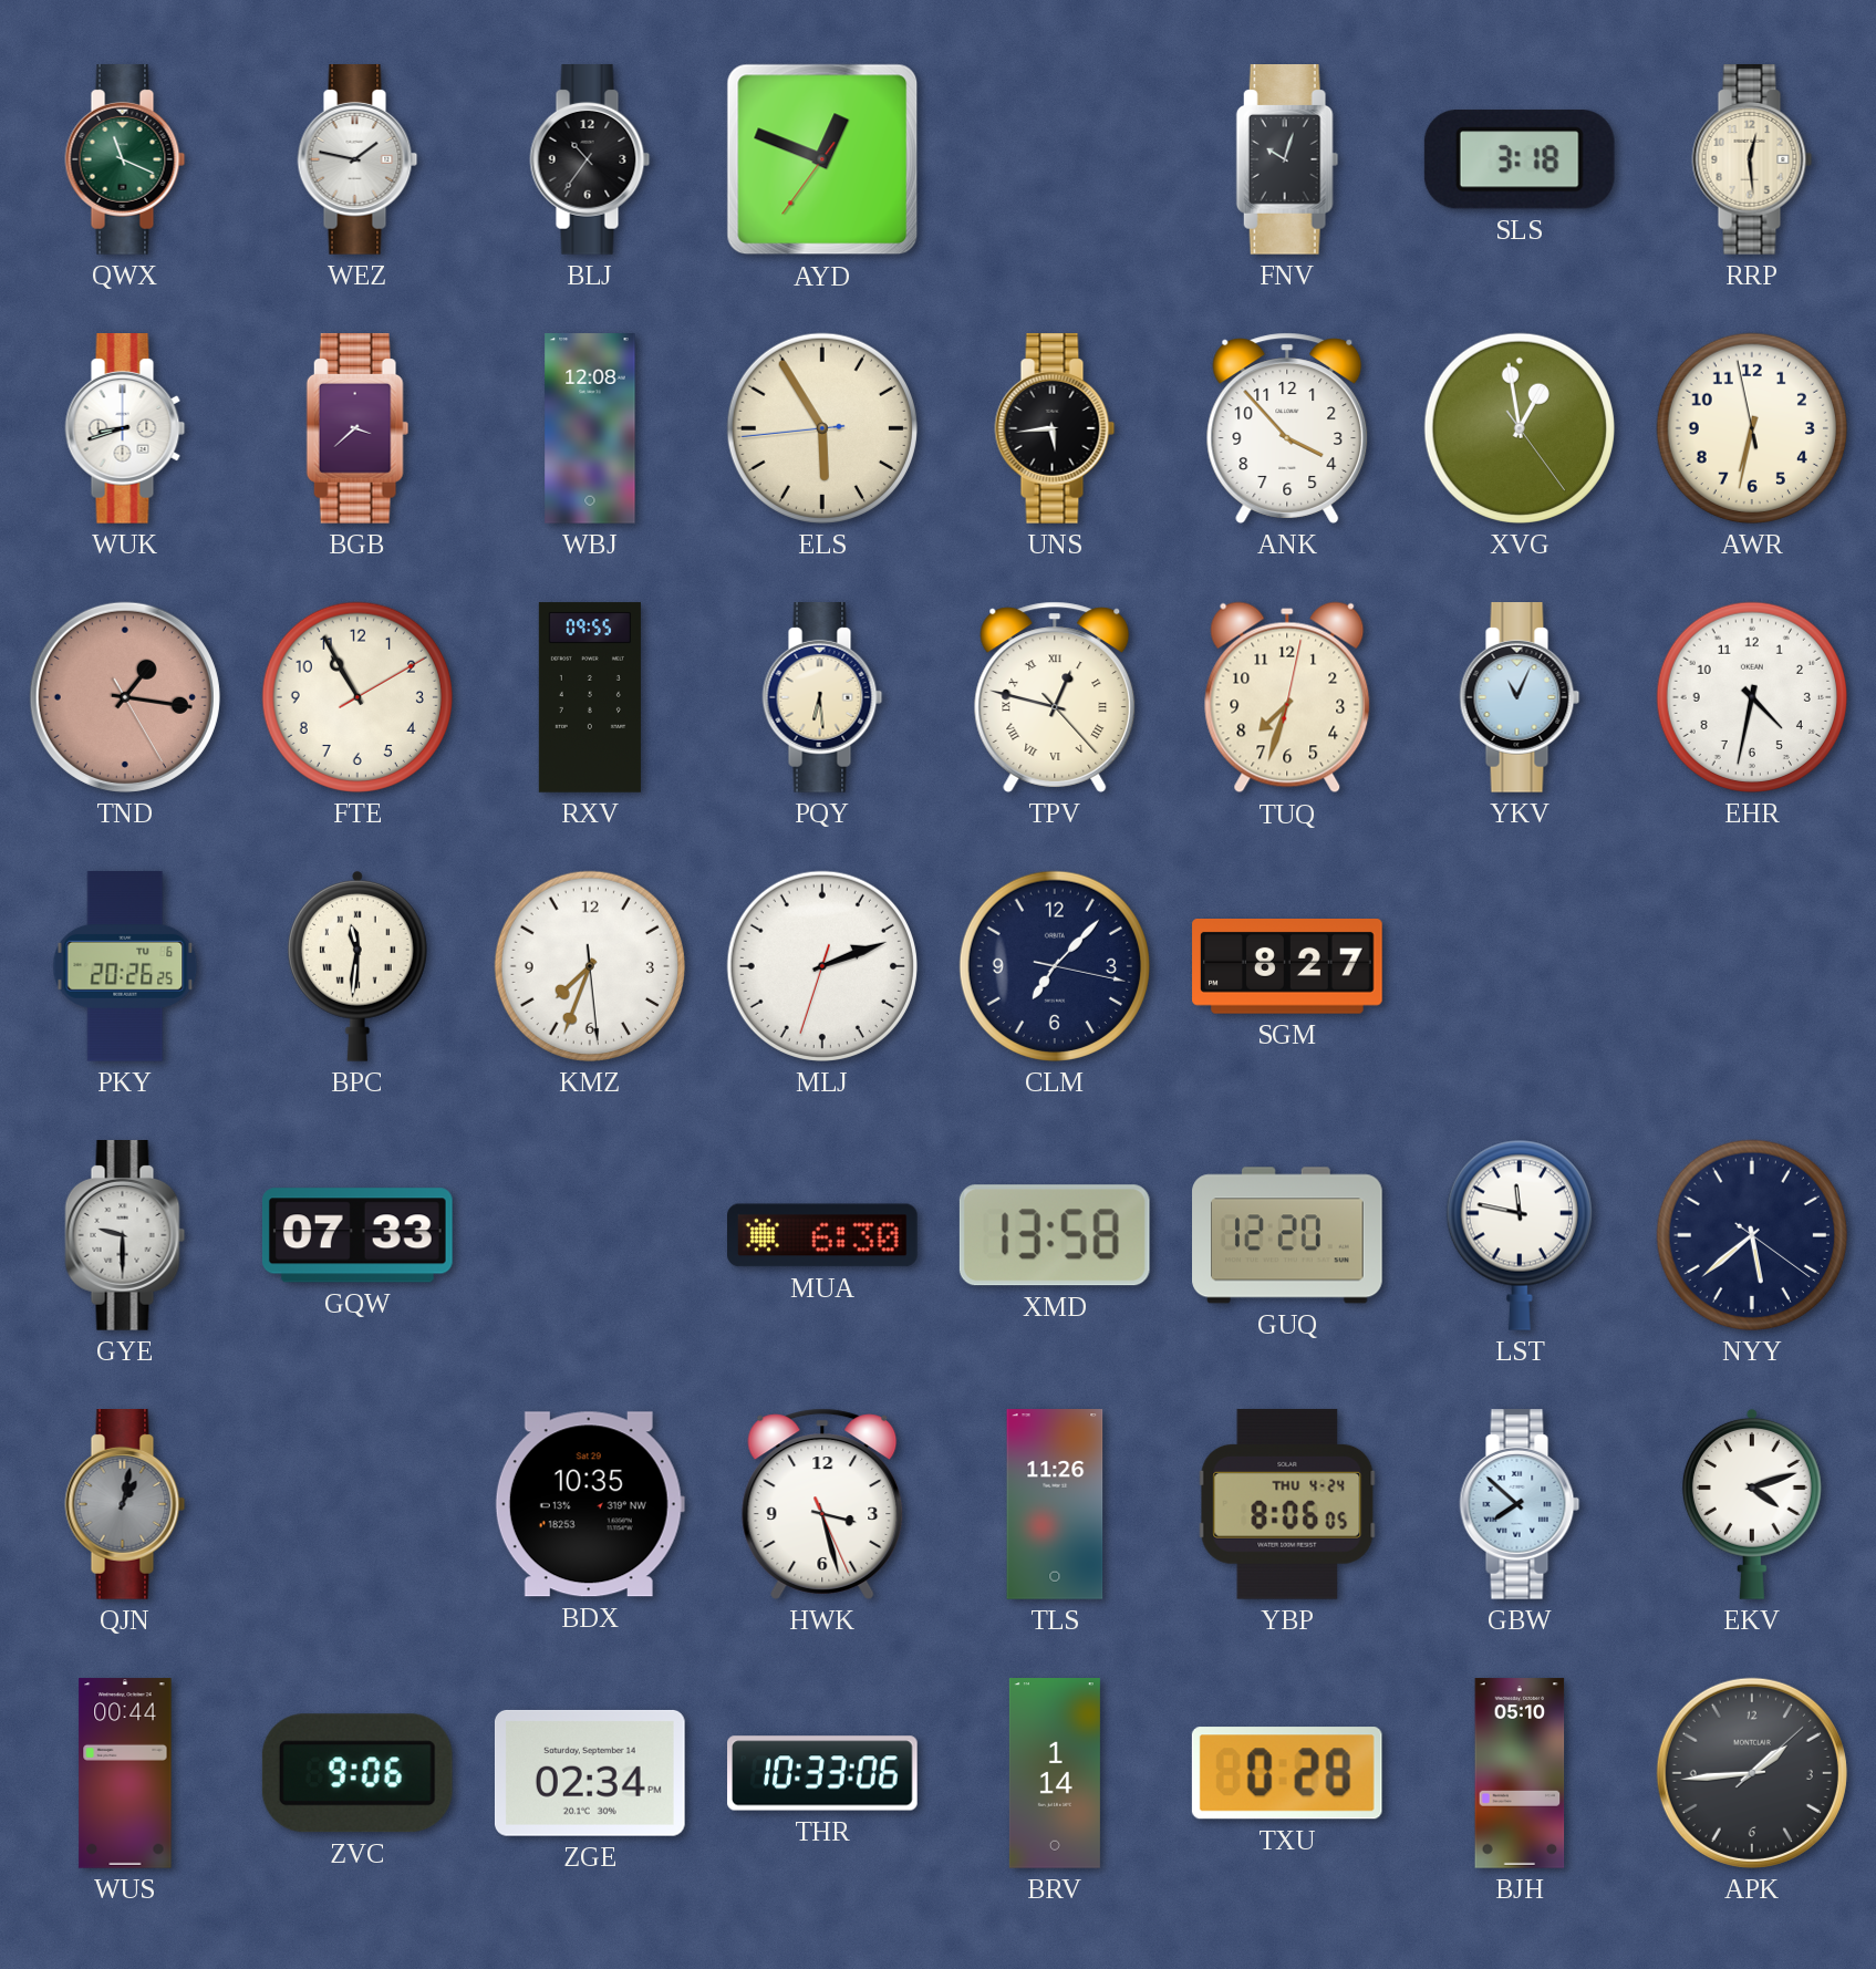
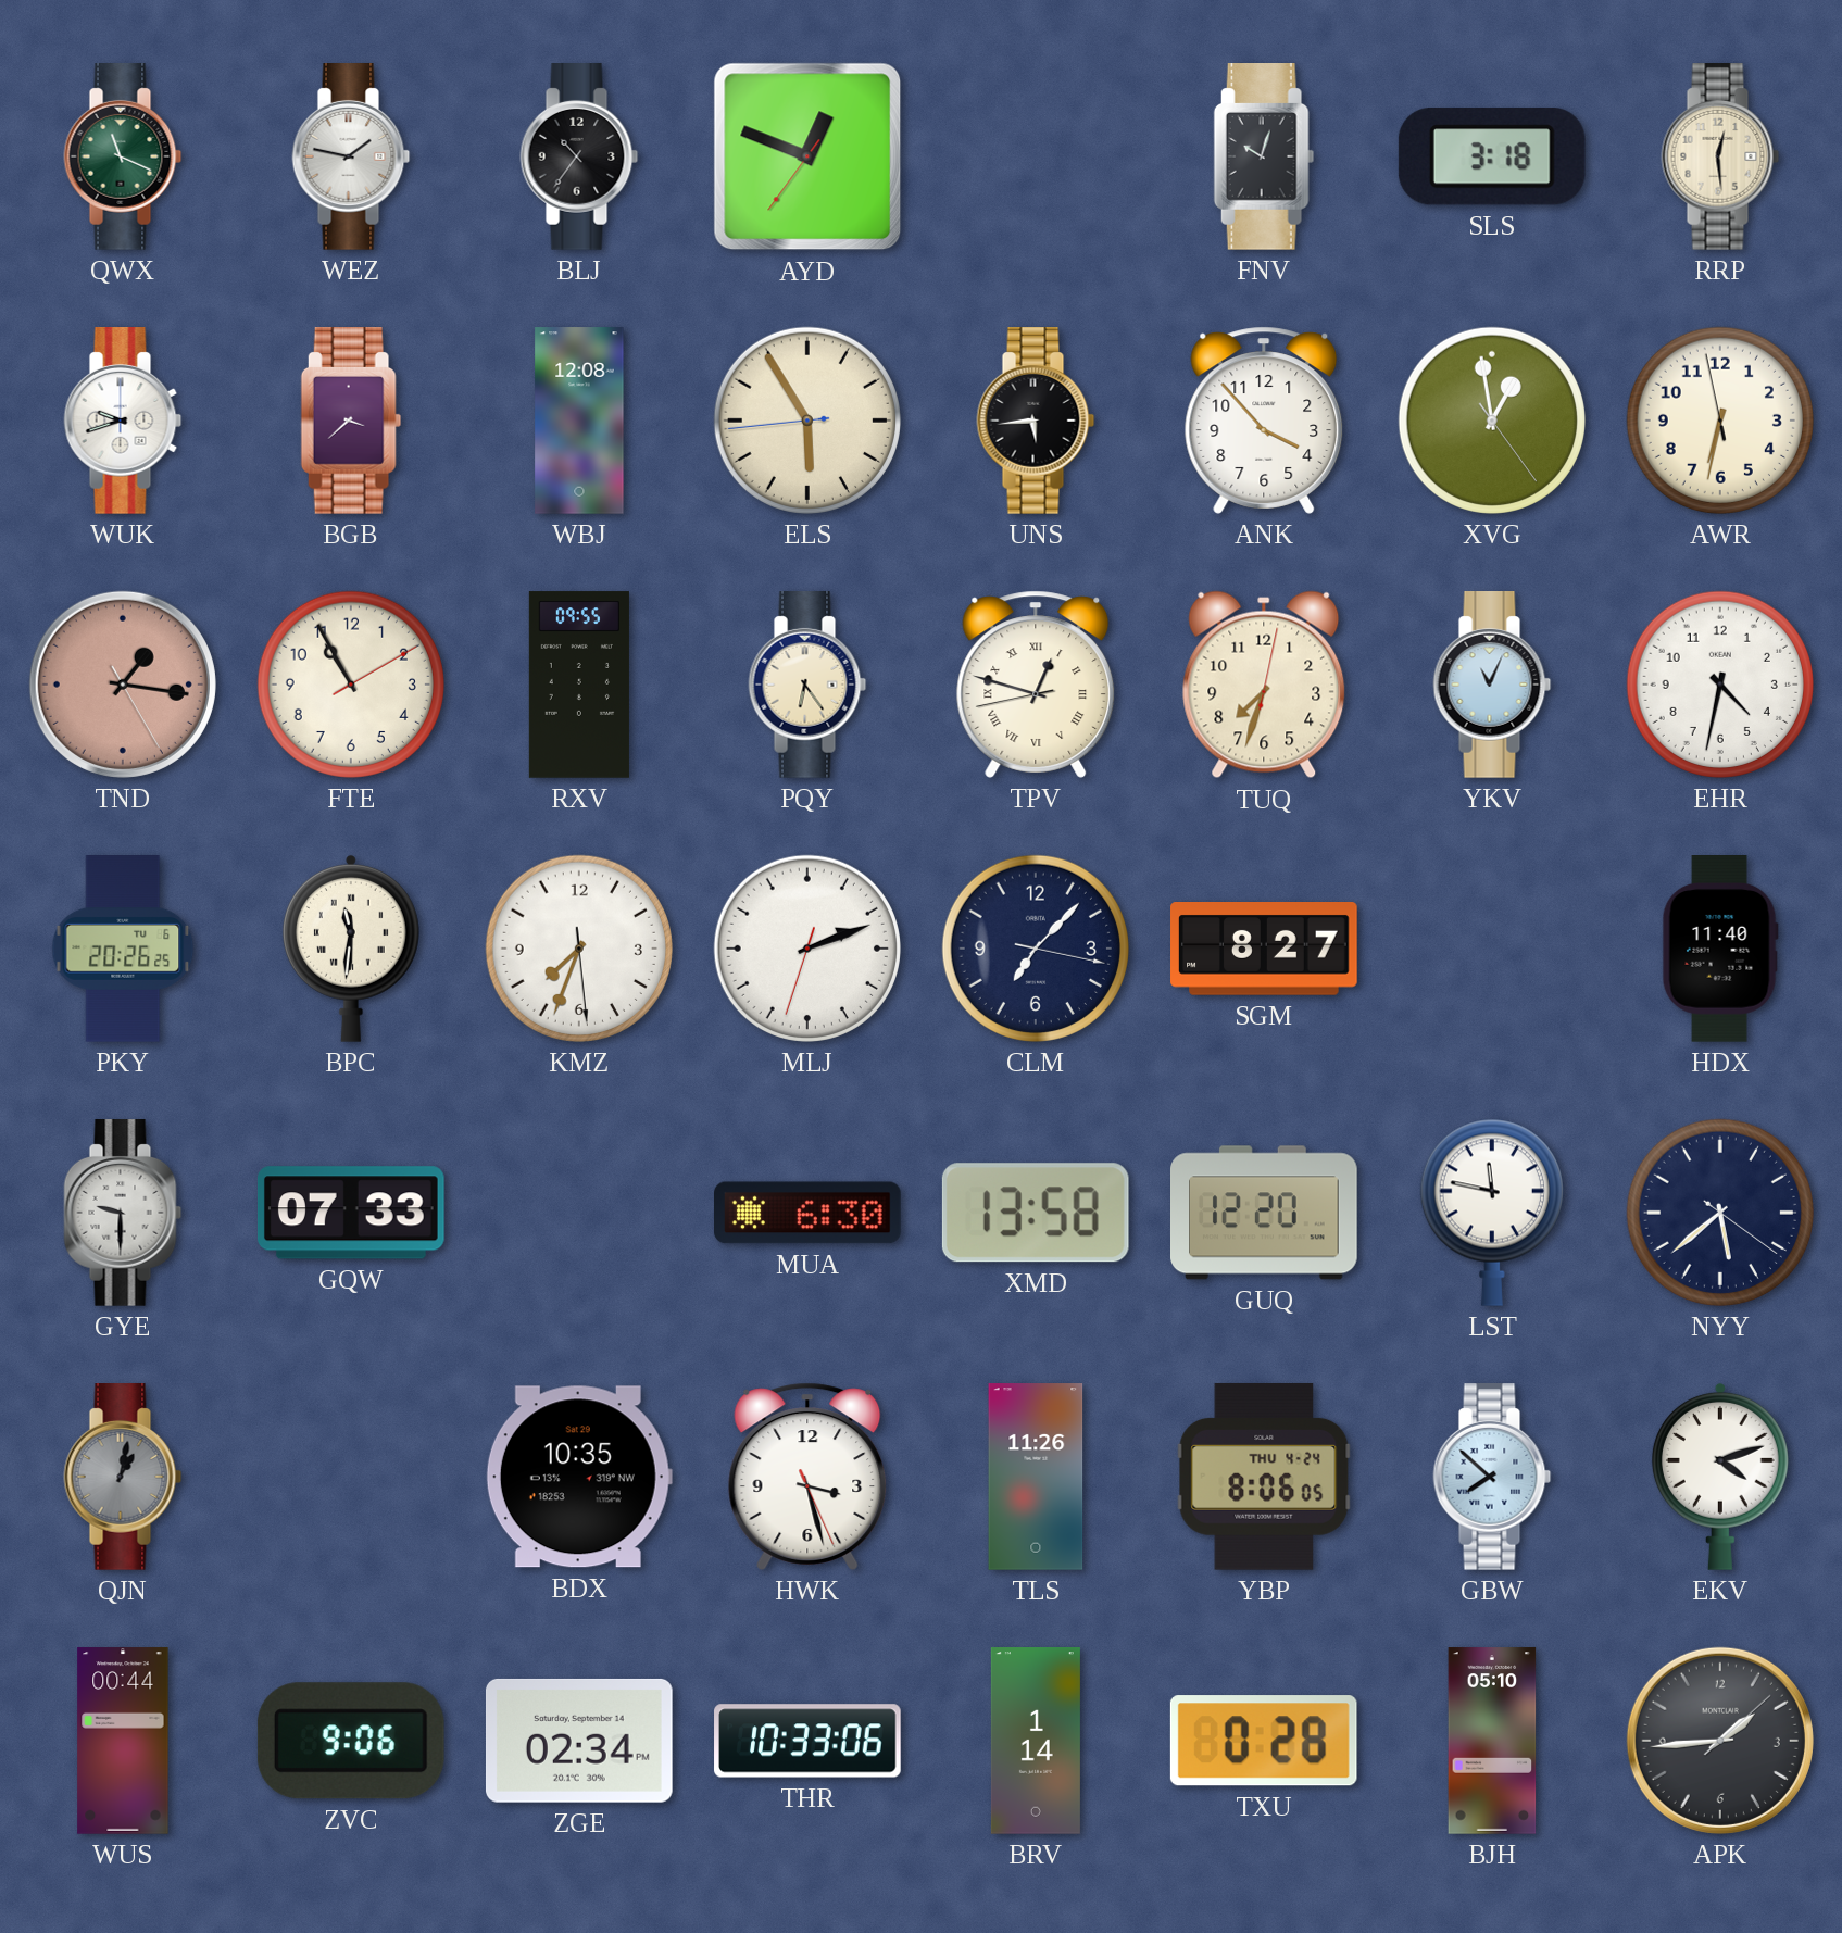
WUK: 8:42 -> 9:42
PQY: 6:29 -> 6:24
TPV: 12:47:23 -> 12:47:43
HDX: none -> 11:40
